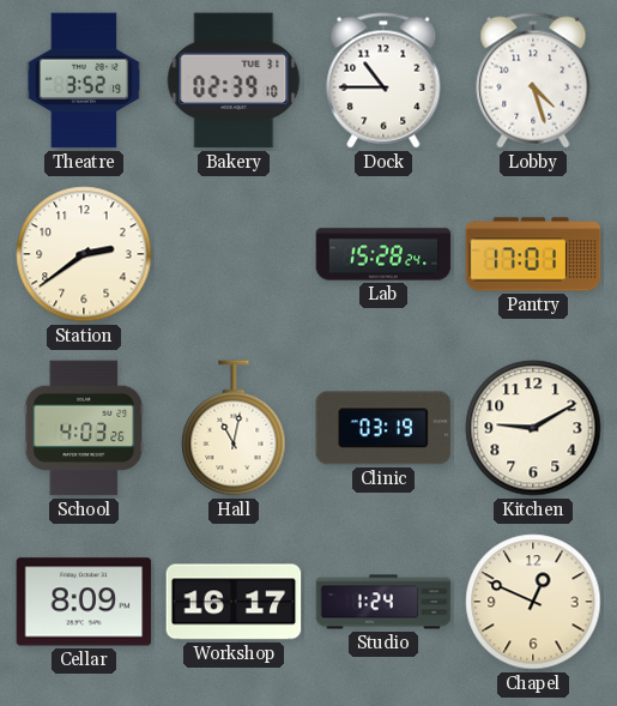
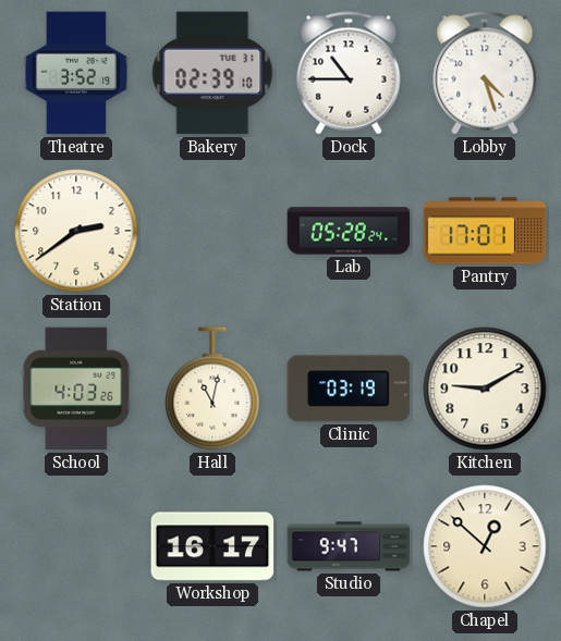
Lab: 15:28 -> 05:28
Cellar: 8:09 -> none
Studio: 1:24 -> 9:47
Chapel: 12:49 -> 12:52
